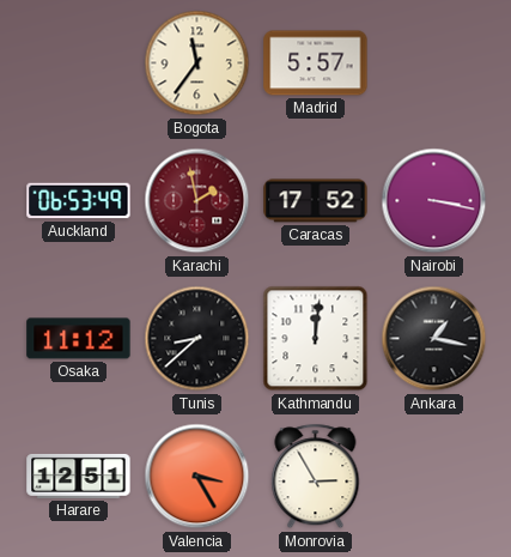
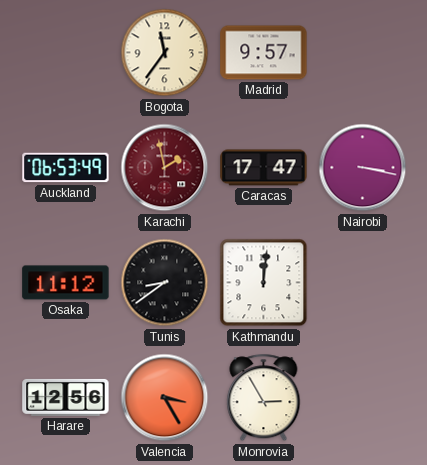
Madrid: 5:57 -> 9:57
Caracas: 17:52 -> 17:47
Tunis: 8:38 -> 8:39
Ankara: 1:17 -> none
Harare: 12:51 -> 12:56
